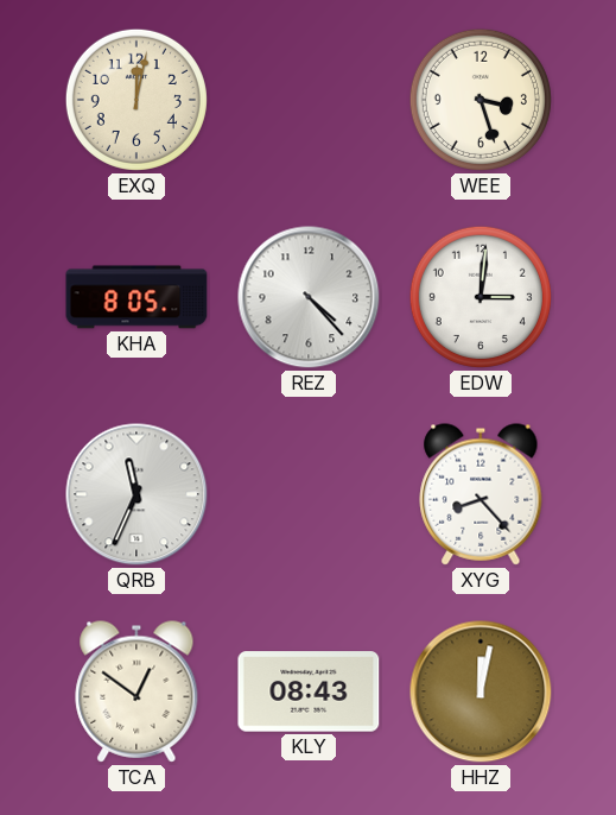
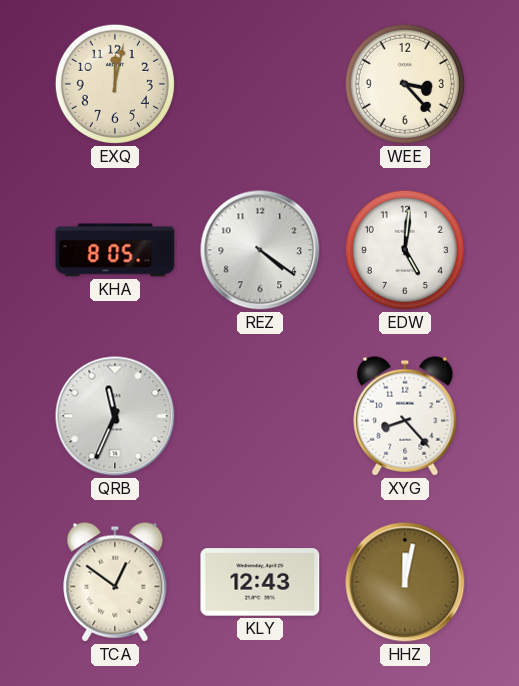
WEE: 3:27 -> 3:23
REZ: 4:23 -> 4:21
EDW: 3:01 -> 5:01
KLY: 08:43 -> 12:43
